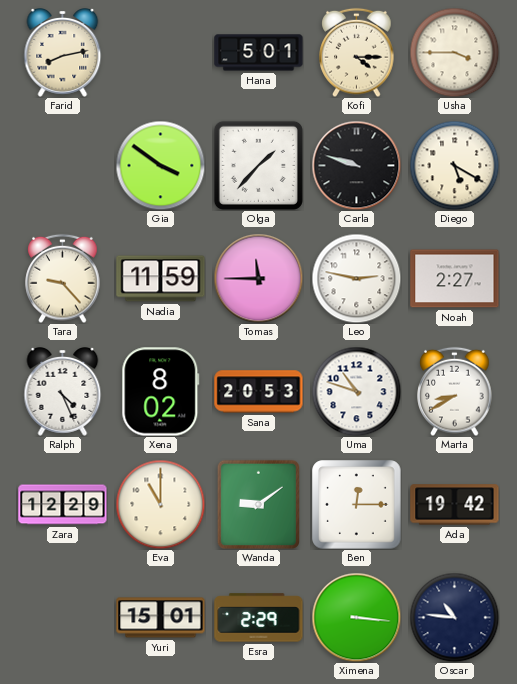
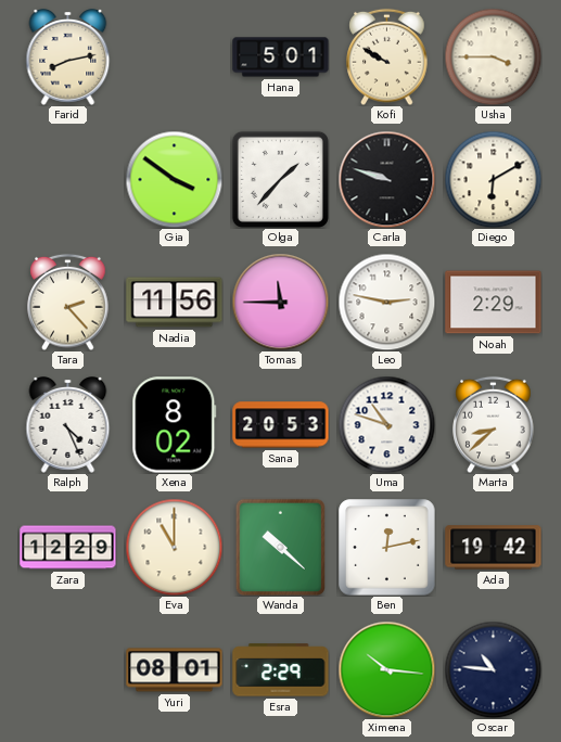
Kofi: 4:15 -> 9:50
Diego: 5:20 -> 6:10
Tara: 9:23 -> 2:23
Nadia: 11:59 -> 11:56
Noah: 2:27 -> 2:29
Marta: 8:40 -> 8:38
Wanda: 9:09 -> 10:22
Ben: 12:15 -> 12:13
Yuri: 15:01 -> 08:01
Ximena: 3:16 -> 10:16
